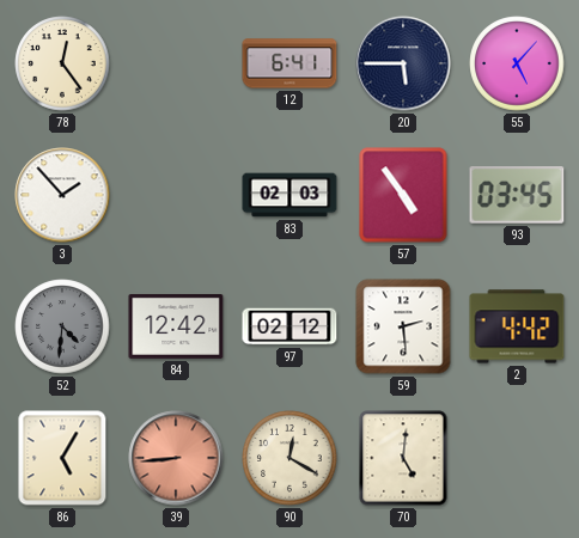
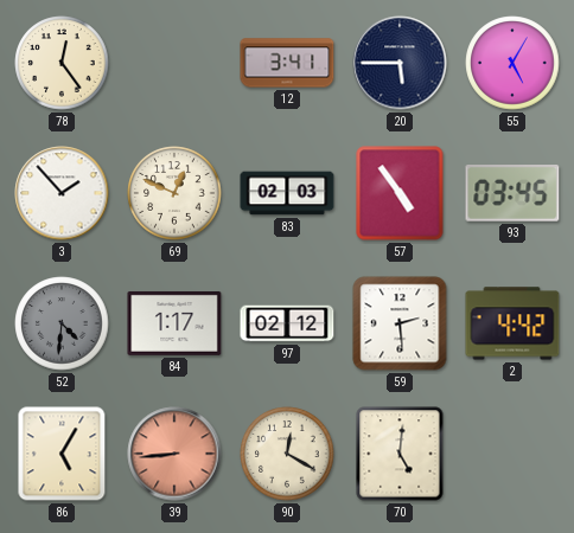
12: 6:41 -> 3:41
55: 5:07 -> 5:05
69: none -> 12:49
84: 12:42 -> 1:17
